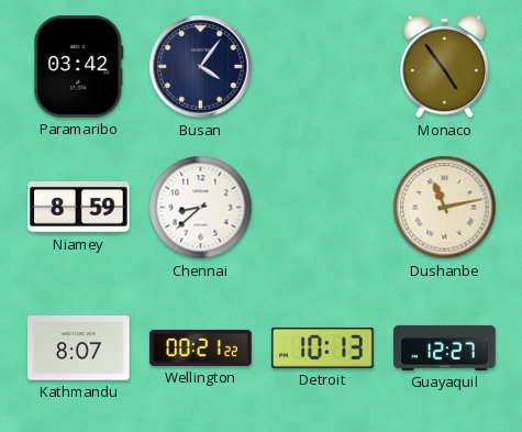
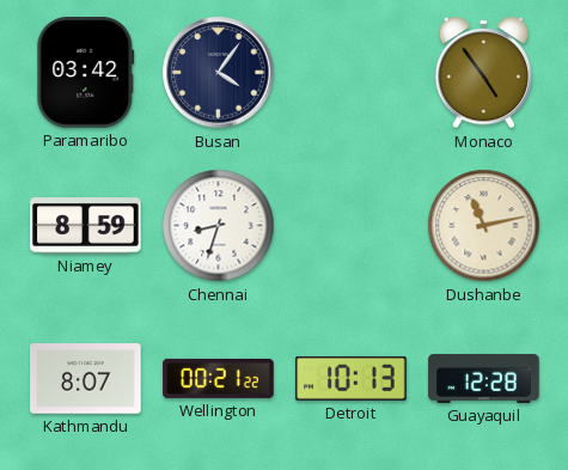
Chennai: 8:38 -> 8:33
Guayaquil: 12:27 -> 12:28
